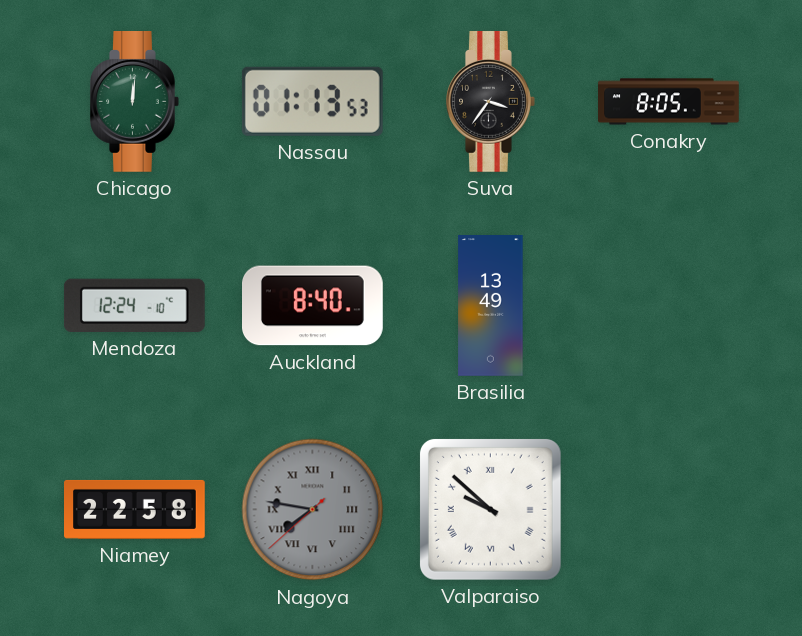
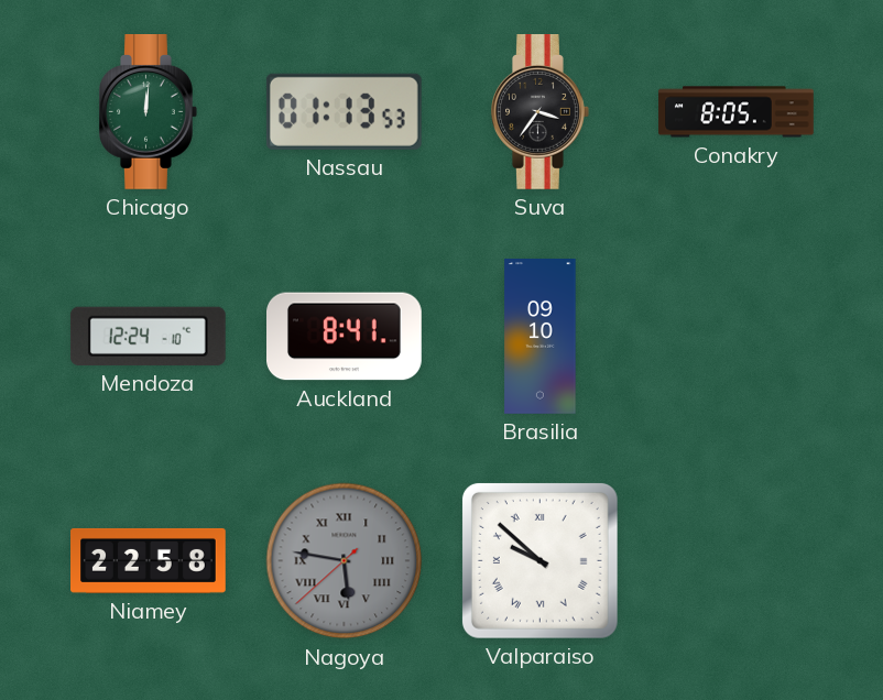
Auckland: 8:40 -> 8:41
Brasilia: 13:49 -> 09:10
Nagoya: 7:46 -> 5:46
